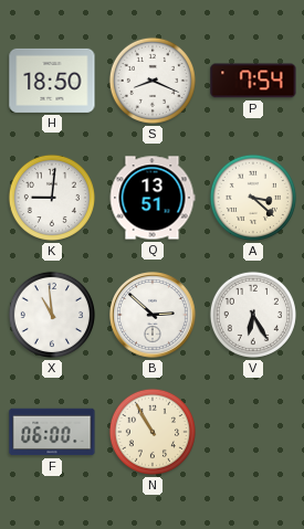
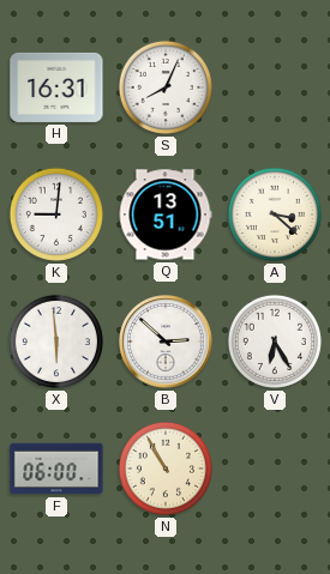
H: 18:50 -> 16:31
S: 8:19 -> 8:04
P: 7:54 -> none
X: 10:59 -> 5:59
